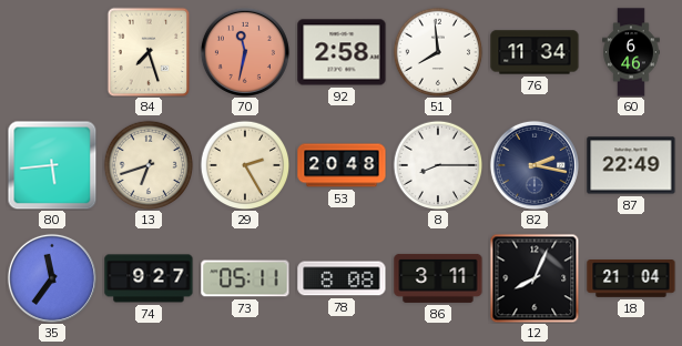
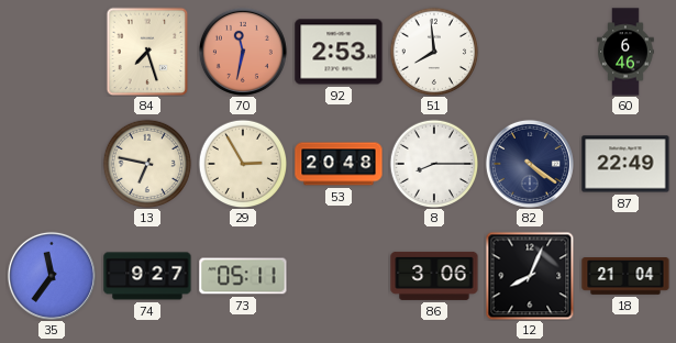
92: 2:58 -> 2:53
76: 11:34 -> none
80: 5:44 -> none
13: 6:42 -> 6:47
29: 2:25 -> 2:55
82: 2:17 -> 4:21
78: 8:08 -> none
86: 3:11 -> 3:06
